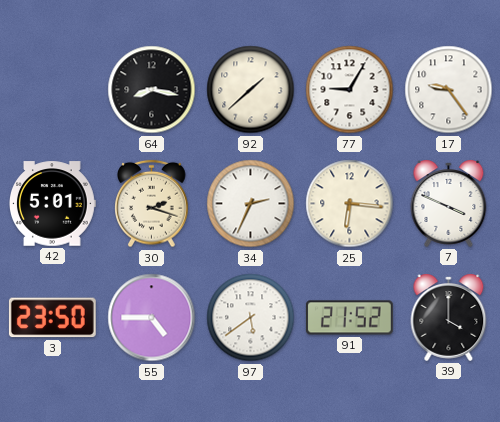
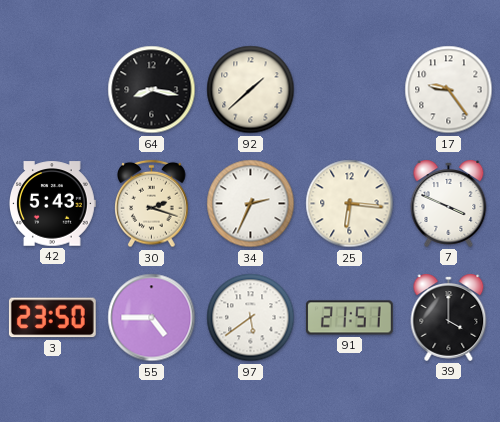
77: 9:05 -> none
42: 5:01 -> 5:43
91: 21:52 -> 21:51
